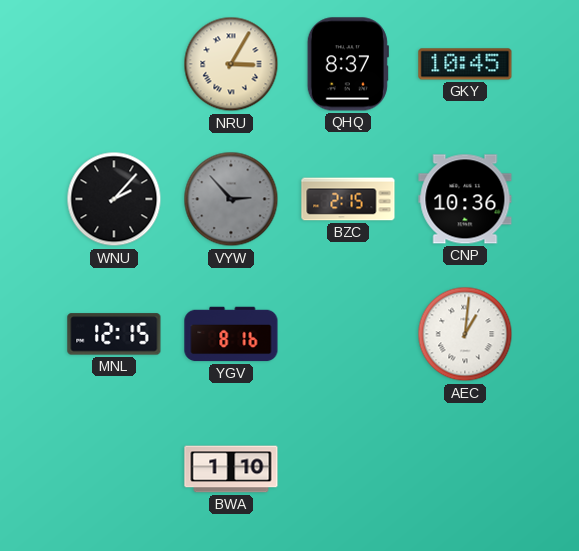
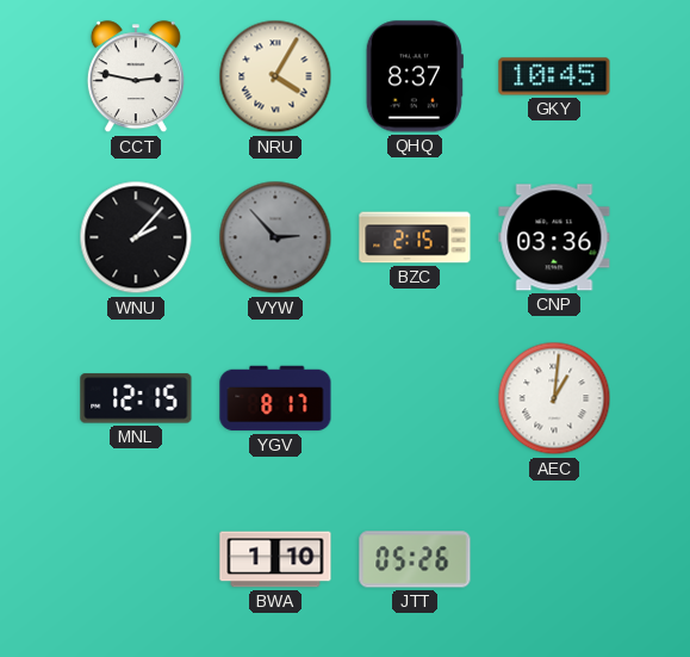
CCT: none -> 2:47
NRU: 3:05 -> 4:05
CNP: 10:36 -> 03:36
YGV: 8:16 -> 8:17
JTT: none -> 05:26
